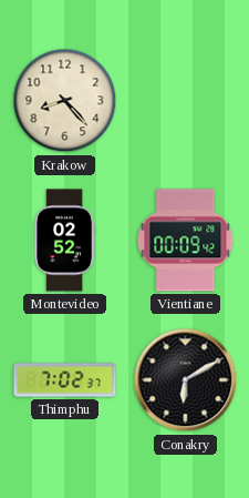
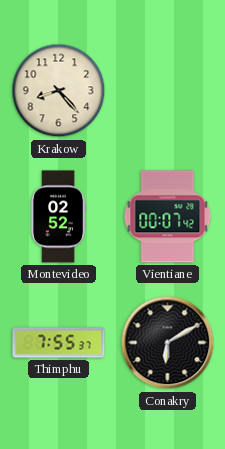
Vientiane: 00:09 -> 00:07
Thimphu: 7:02 -> 7:55
